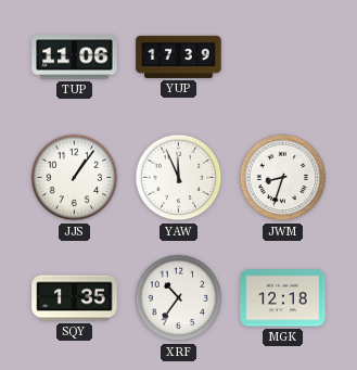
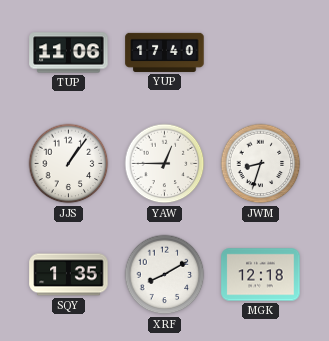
YUP: 17:39 -> 17:40
YAW: 11:56 -> 12:45
XRF: 10:36 -> 8:10
